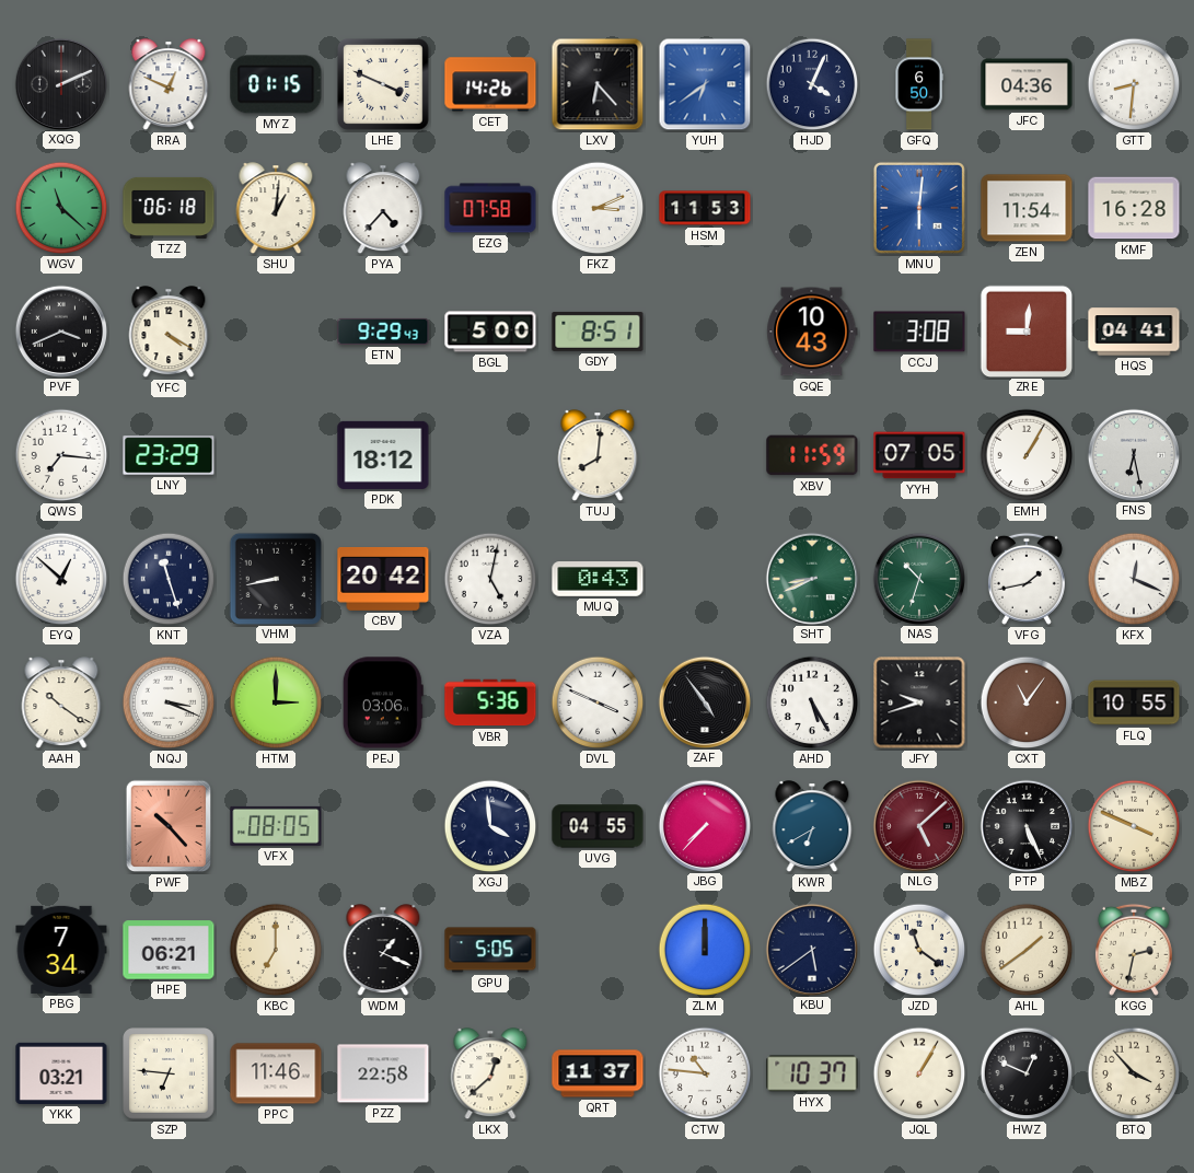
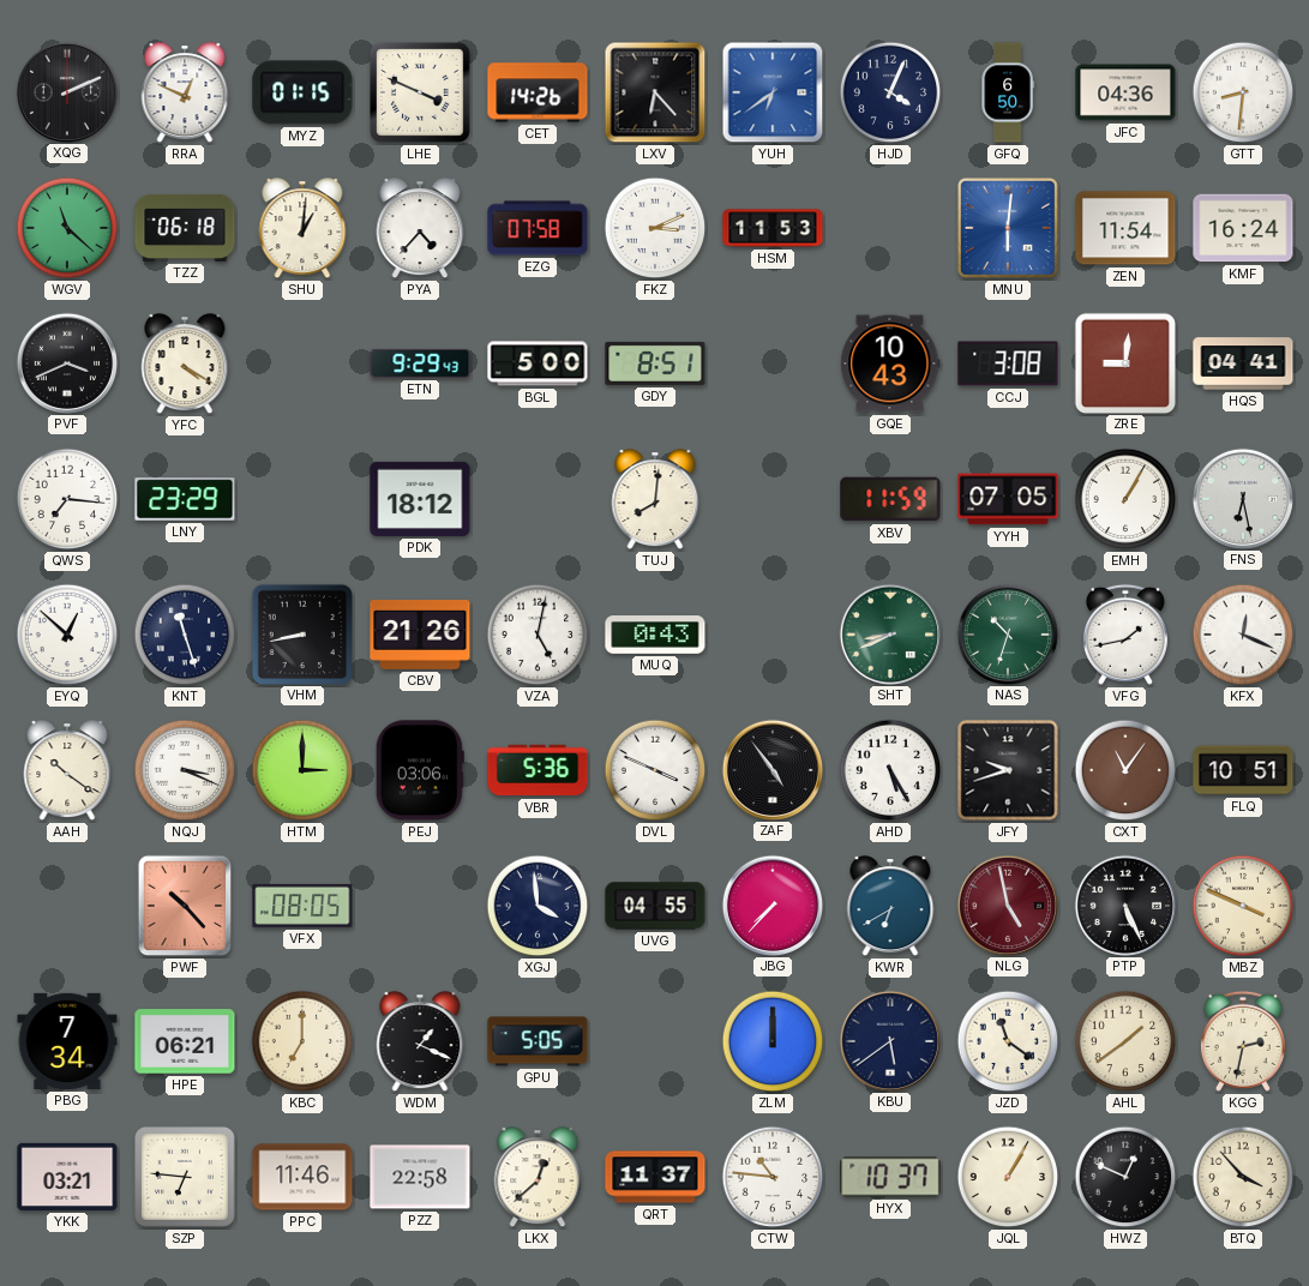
KMF: 16:28 -> 16:24
CBV: 20:42 -> 21:26
FLQ: 10:55 -> 10:51
NLG: 5:08 -> 4:58
